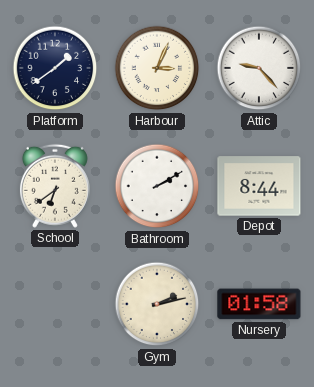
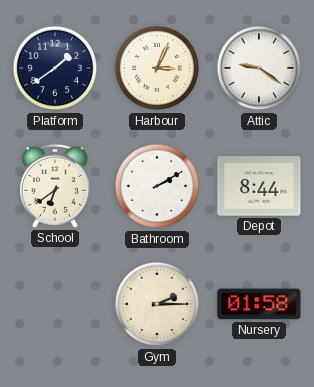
Attic: 9:23 -> 9:21
Gym: 2:13 -> 2:15
